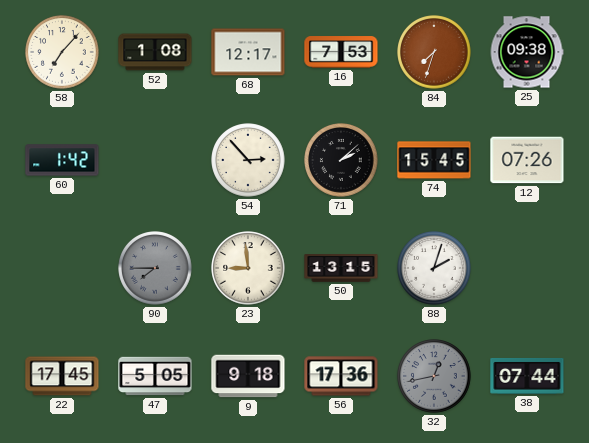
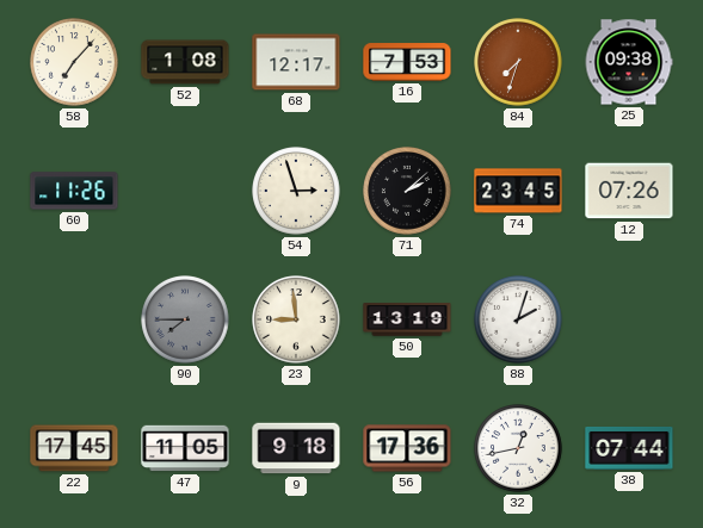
60: 1:42 -> 11:26
54: 2:53 -> 2:57
74: 15:45 -> 23:45
50: 13:15 -> 13:19
47: 5:05 -> 11:05
32 dial: grey -> white
